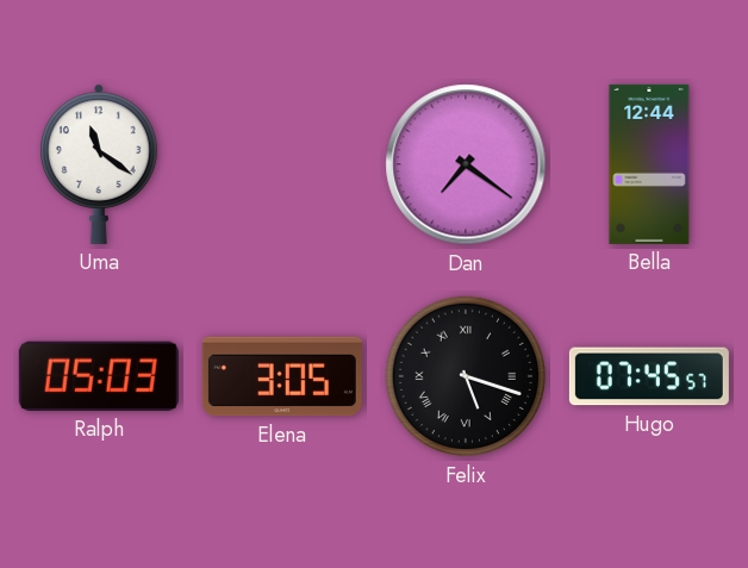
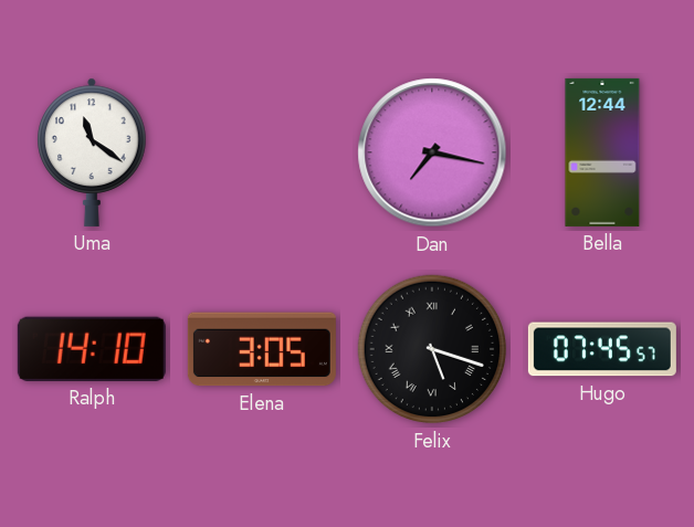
Dan: 7:21 -> 7:17
Ralph: 05:03 -> 14:10
